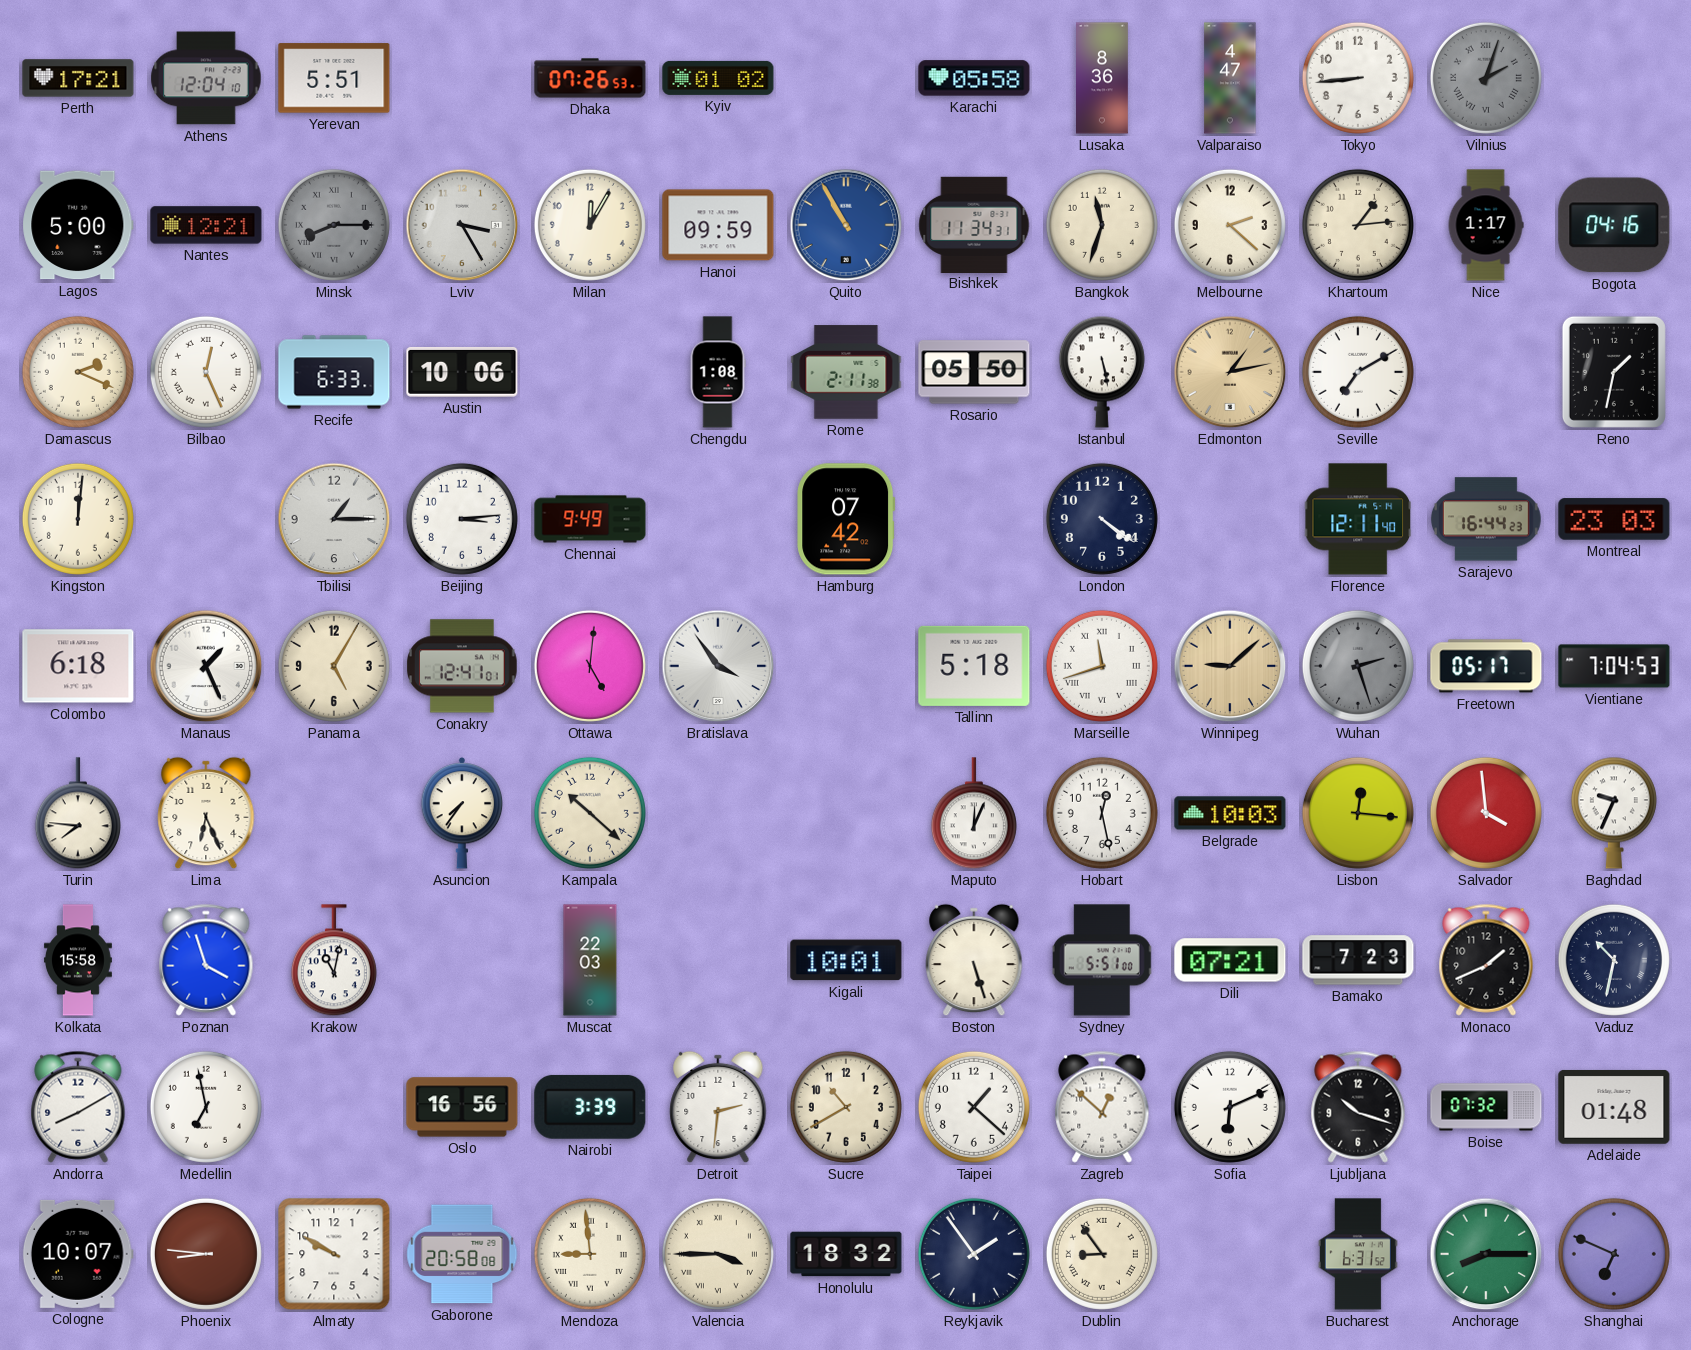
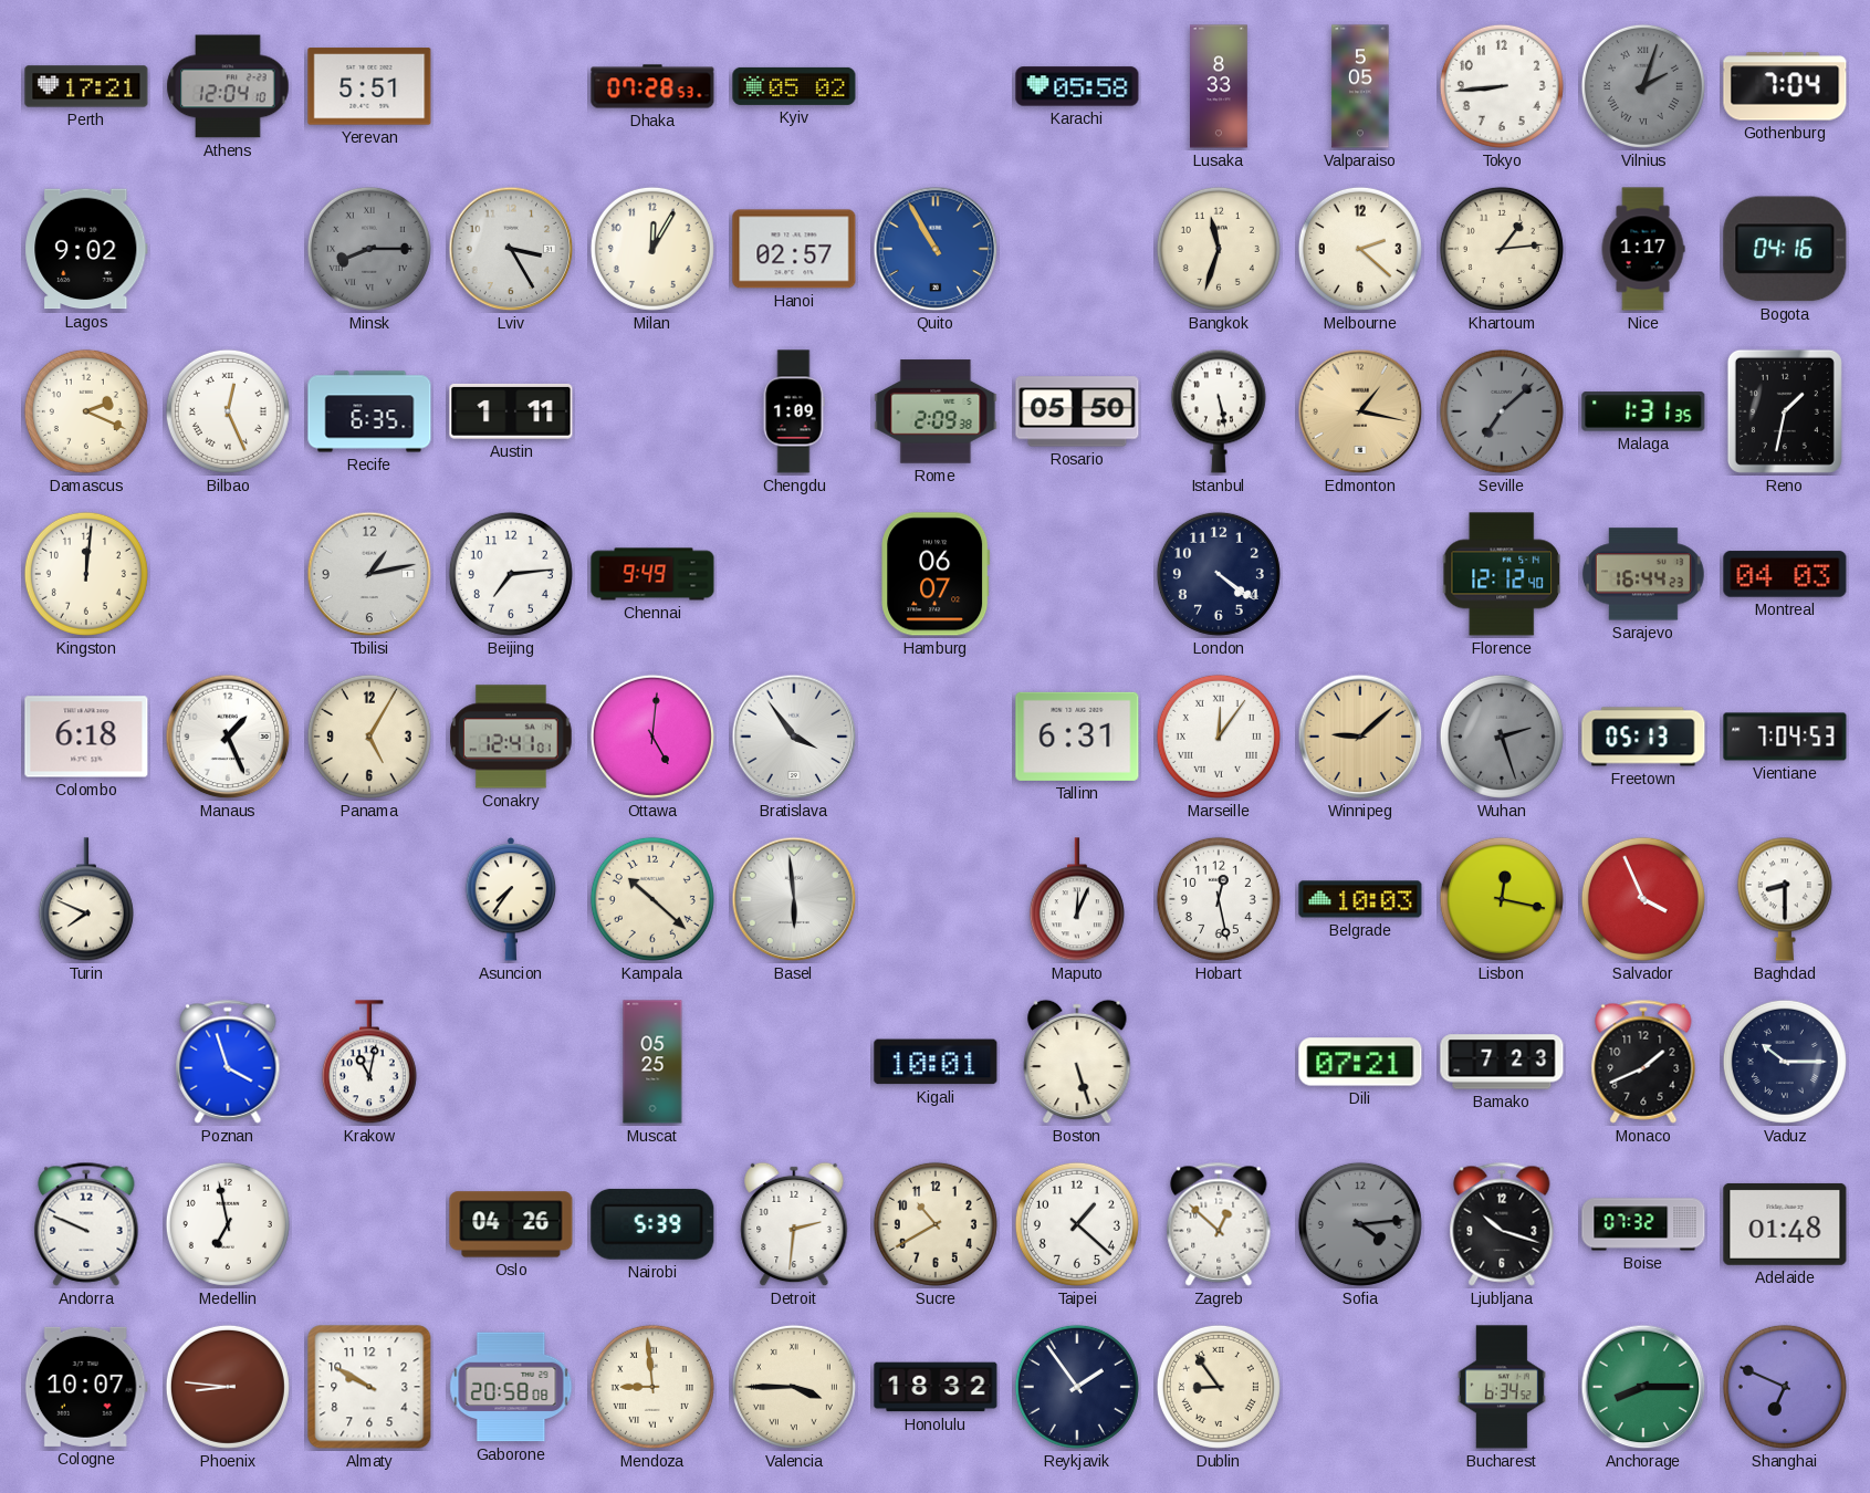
Dhaka: 07:26 -> 07:28
Kyiv: 01:02 -> 05:02
Lusaka: 8:36 -> 8:33
Valparaiso: 4:47 -> 5:05
Gothenburg: none -> 7:04
Lagos: 5:00 -> 9:02
Nantes: 12:21 -> none
Hanoi: 09:59 -> 02:57
Bishkek: 11:34 -> none
Recife: 6:33 -> 6:35
Austin: 10:06 -> 1:11
Chengdu: 1:08 -> 1:09
Rome: 2:11 -> 2:09
Edmonton: 1:13 -> 1:17
Seville: 7:10 -> 7:08
Seville dial: white -> grey
Malaga: none -> 1:31
Tbilisi: 1:15 -> 1:13
Beijing: 3:14 -> 7:14
Hamburg: 07:42 -> 06:07
Florence: 12:11 -> 12:12
Montreal: 23:03 -> 04:03
Tallinn: 5:18 -> 6:31
Marseille: 11:42 -> 12:06
Freetown: 05:17 -> 05:13
Turin: 7:46 -> 7:49
Lima: 6:26 -> none
Basel: none -> 5:59
Lisbon: 12:16 -> 12:17
Salvador: 3:59 -> 3:56
Baghdad: 9:34 -> 8:30
Kolkata: 15:58 -> none
Muscat: 22:03 -> 05:25
Sydney: 5:51 -> none
Vaduz: 10:32 -> 10:15
Andorra: 8:10 -> 9:49
Oslo: 16:56 -> 04:26
Nairobi: 3:39 -> 5:39
Sofia: 6:11 -> 4:14
Sofia dial: white -> grey
Bucharest: 6:31 -> 6:34
